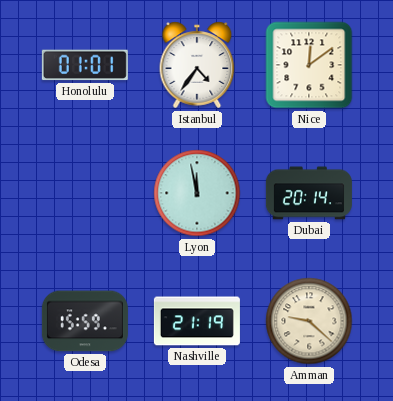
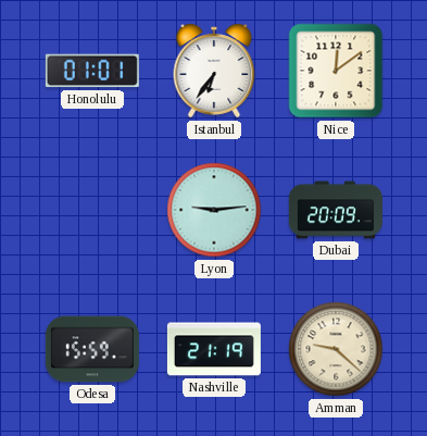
Istanbul: 4:36 -> 6:36
Lyon: 11:58 -> 9:14
Dubai: 20:14 -> 20:09
